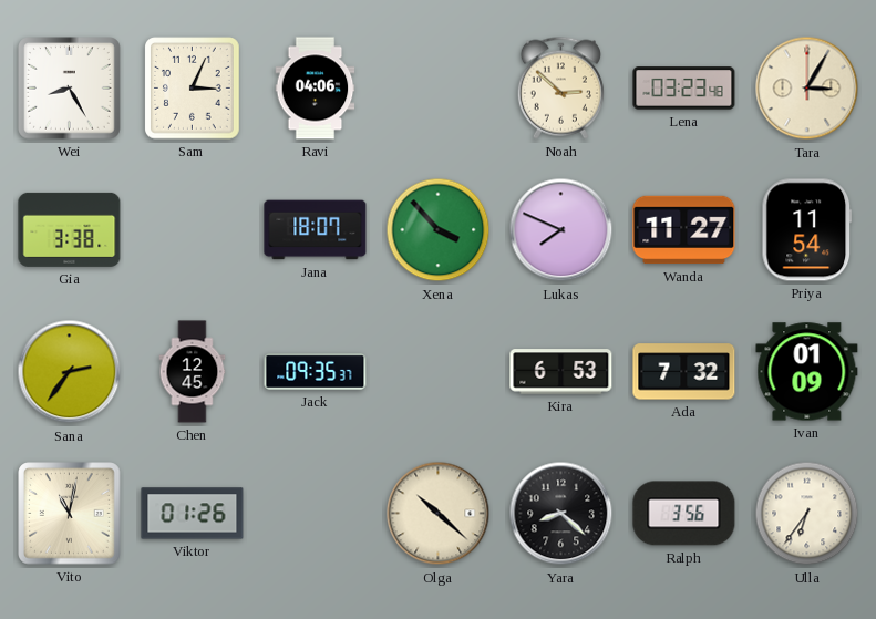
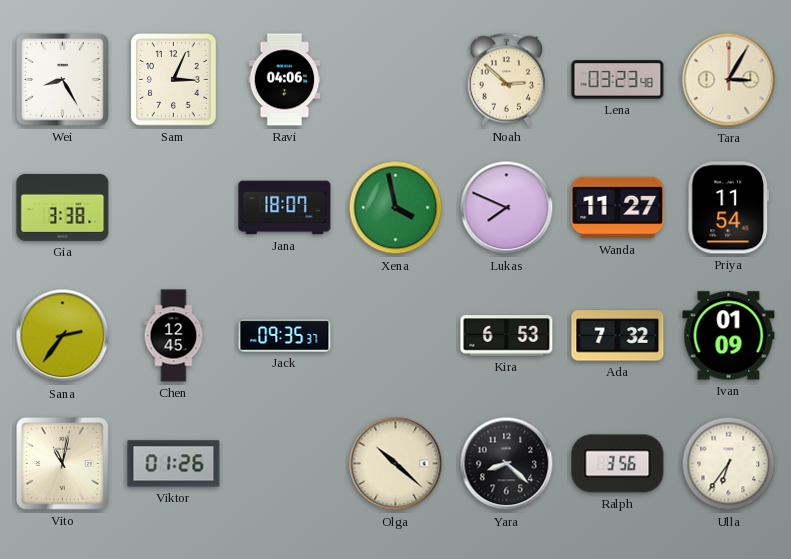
Xena: 3:53 -> 3:58
